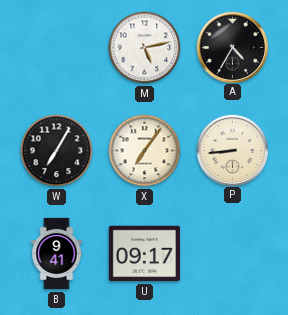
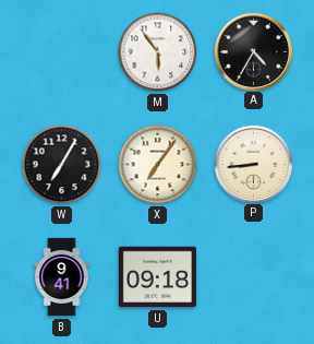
M: 5:13 -> 5:54
U: 09:17 -> 09:18
